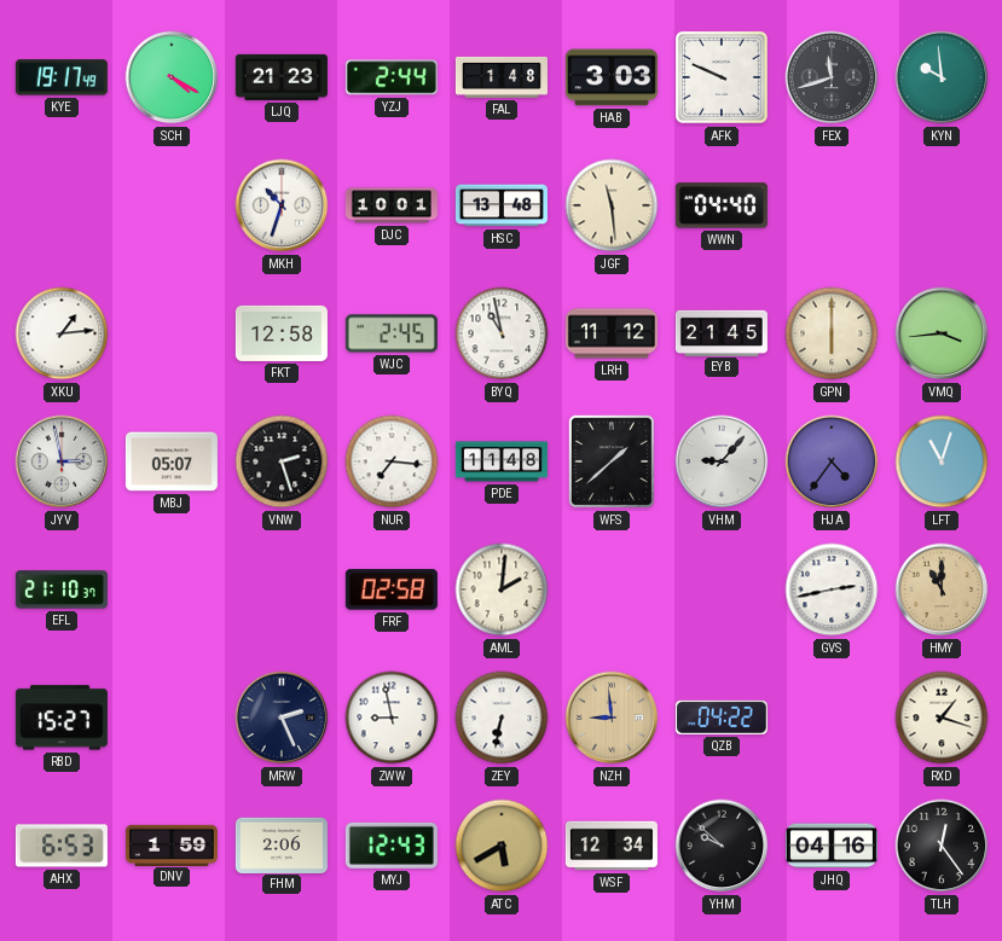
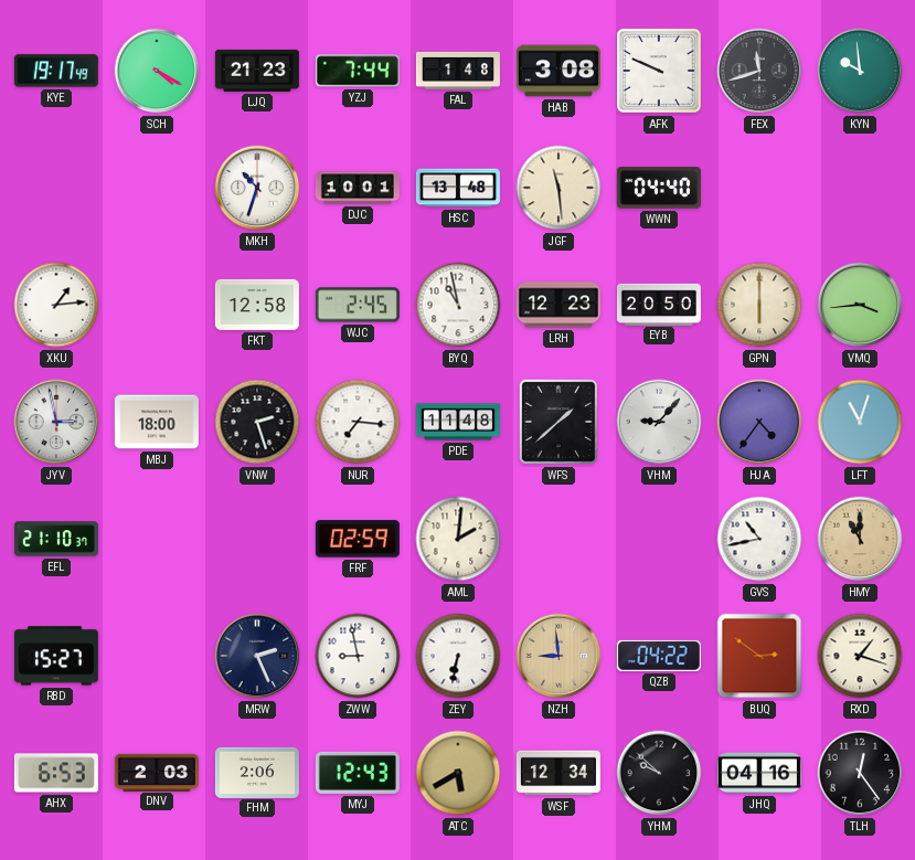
YZJ: 2:44 -> 7:44
HAB: 3:03 -> 3:08
LRH: 11:12 -> 12:23
EYB: 21:45 -> 20:50
MBJ: 05:07 -> 18:00
FRF: 02:58 -> 02:59
GVS: 2:43 -> 10:43
BUQ: none -> 2:51
DNV: 1:59 -> 2:03
